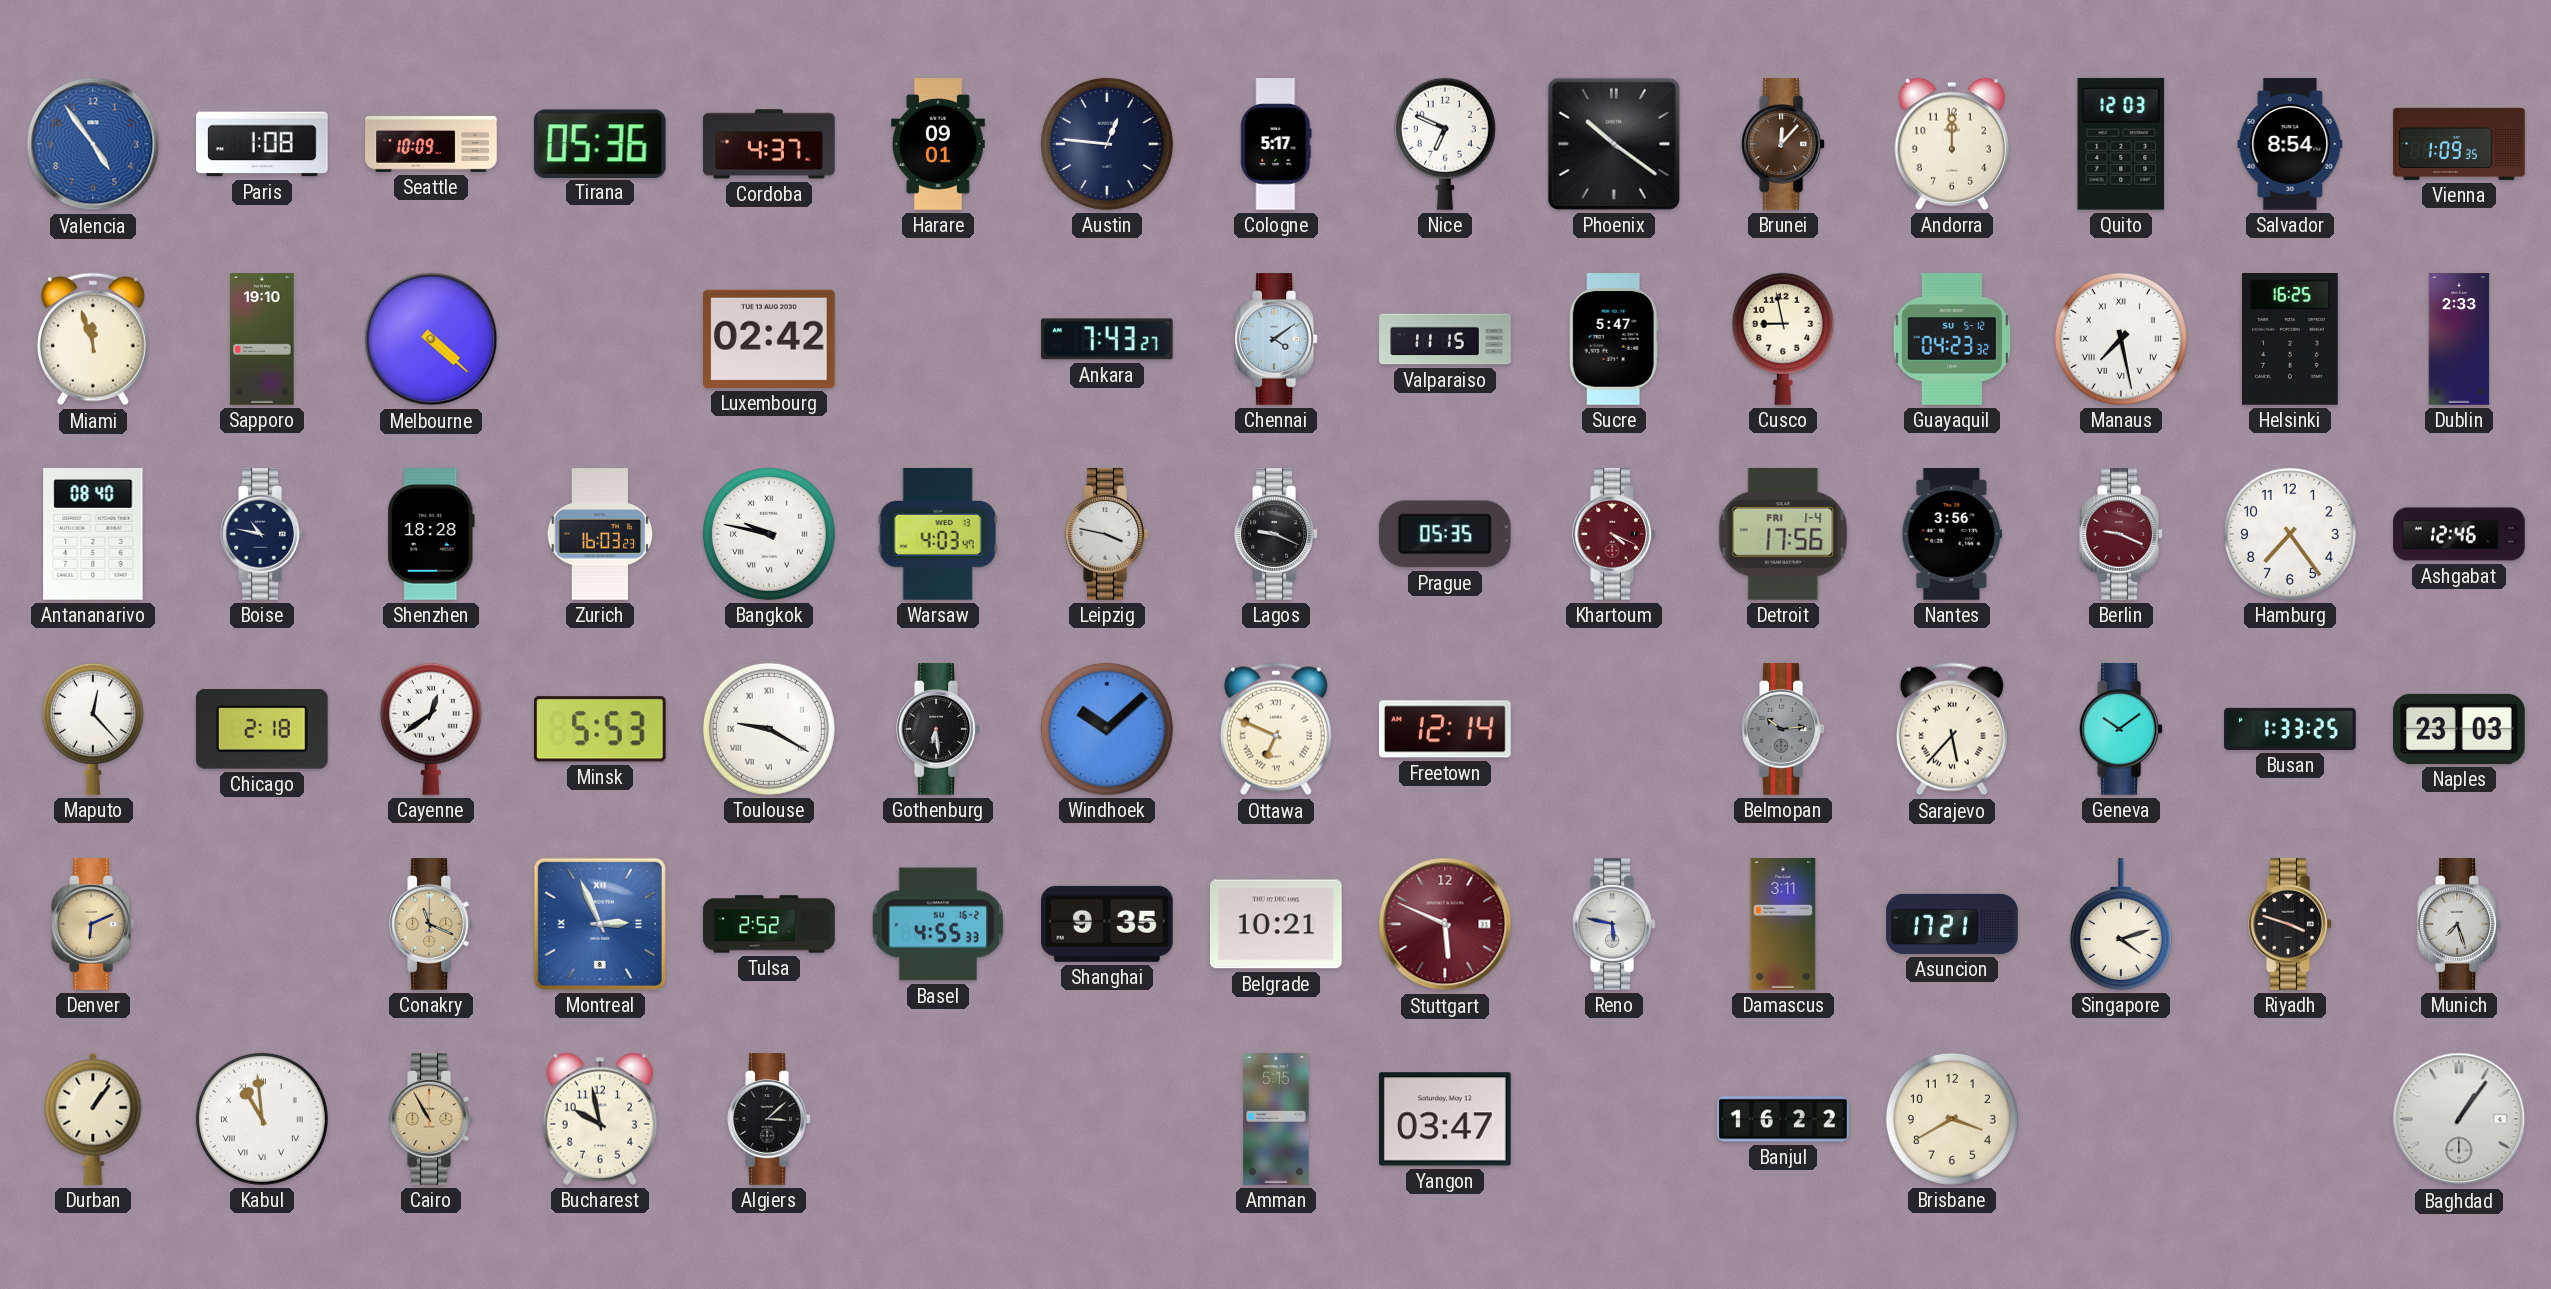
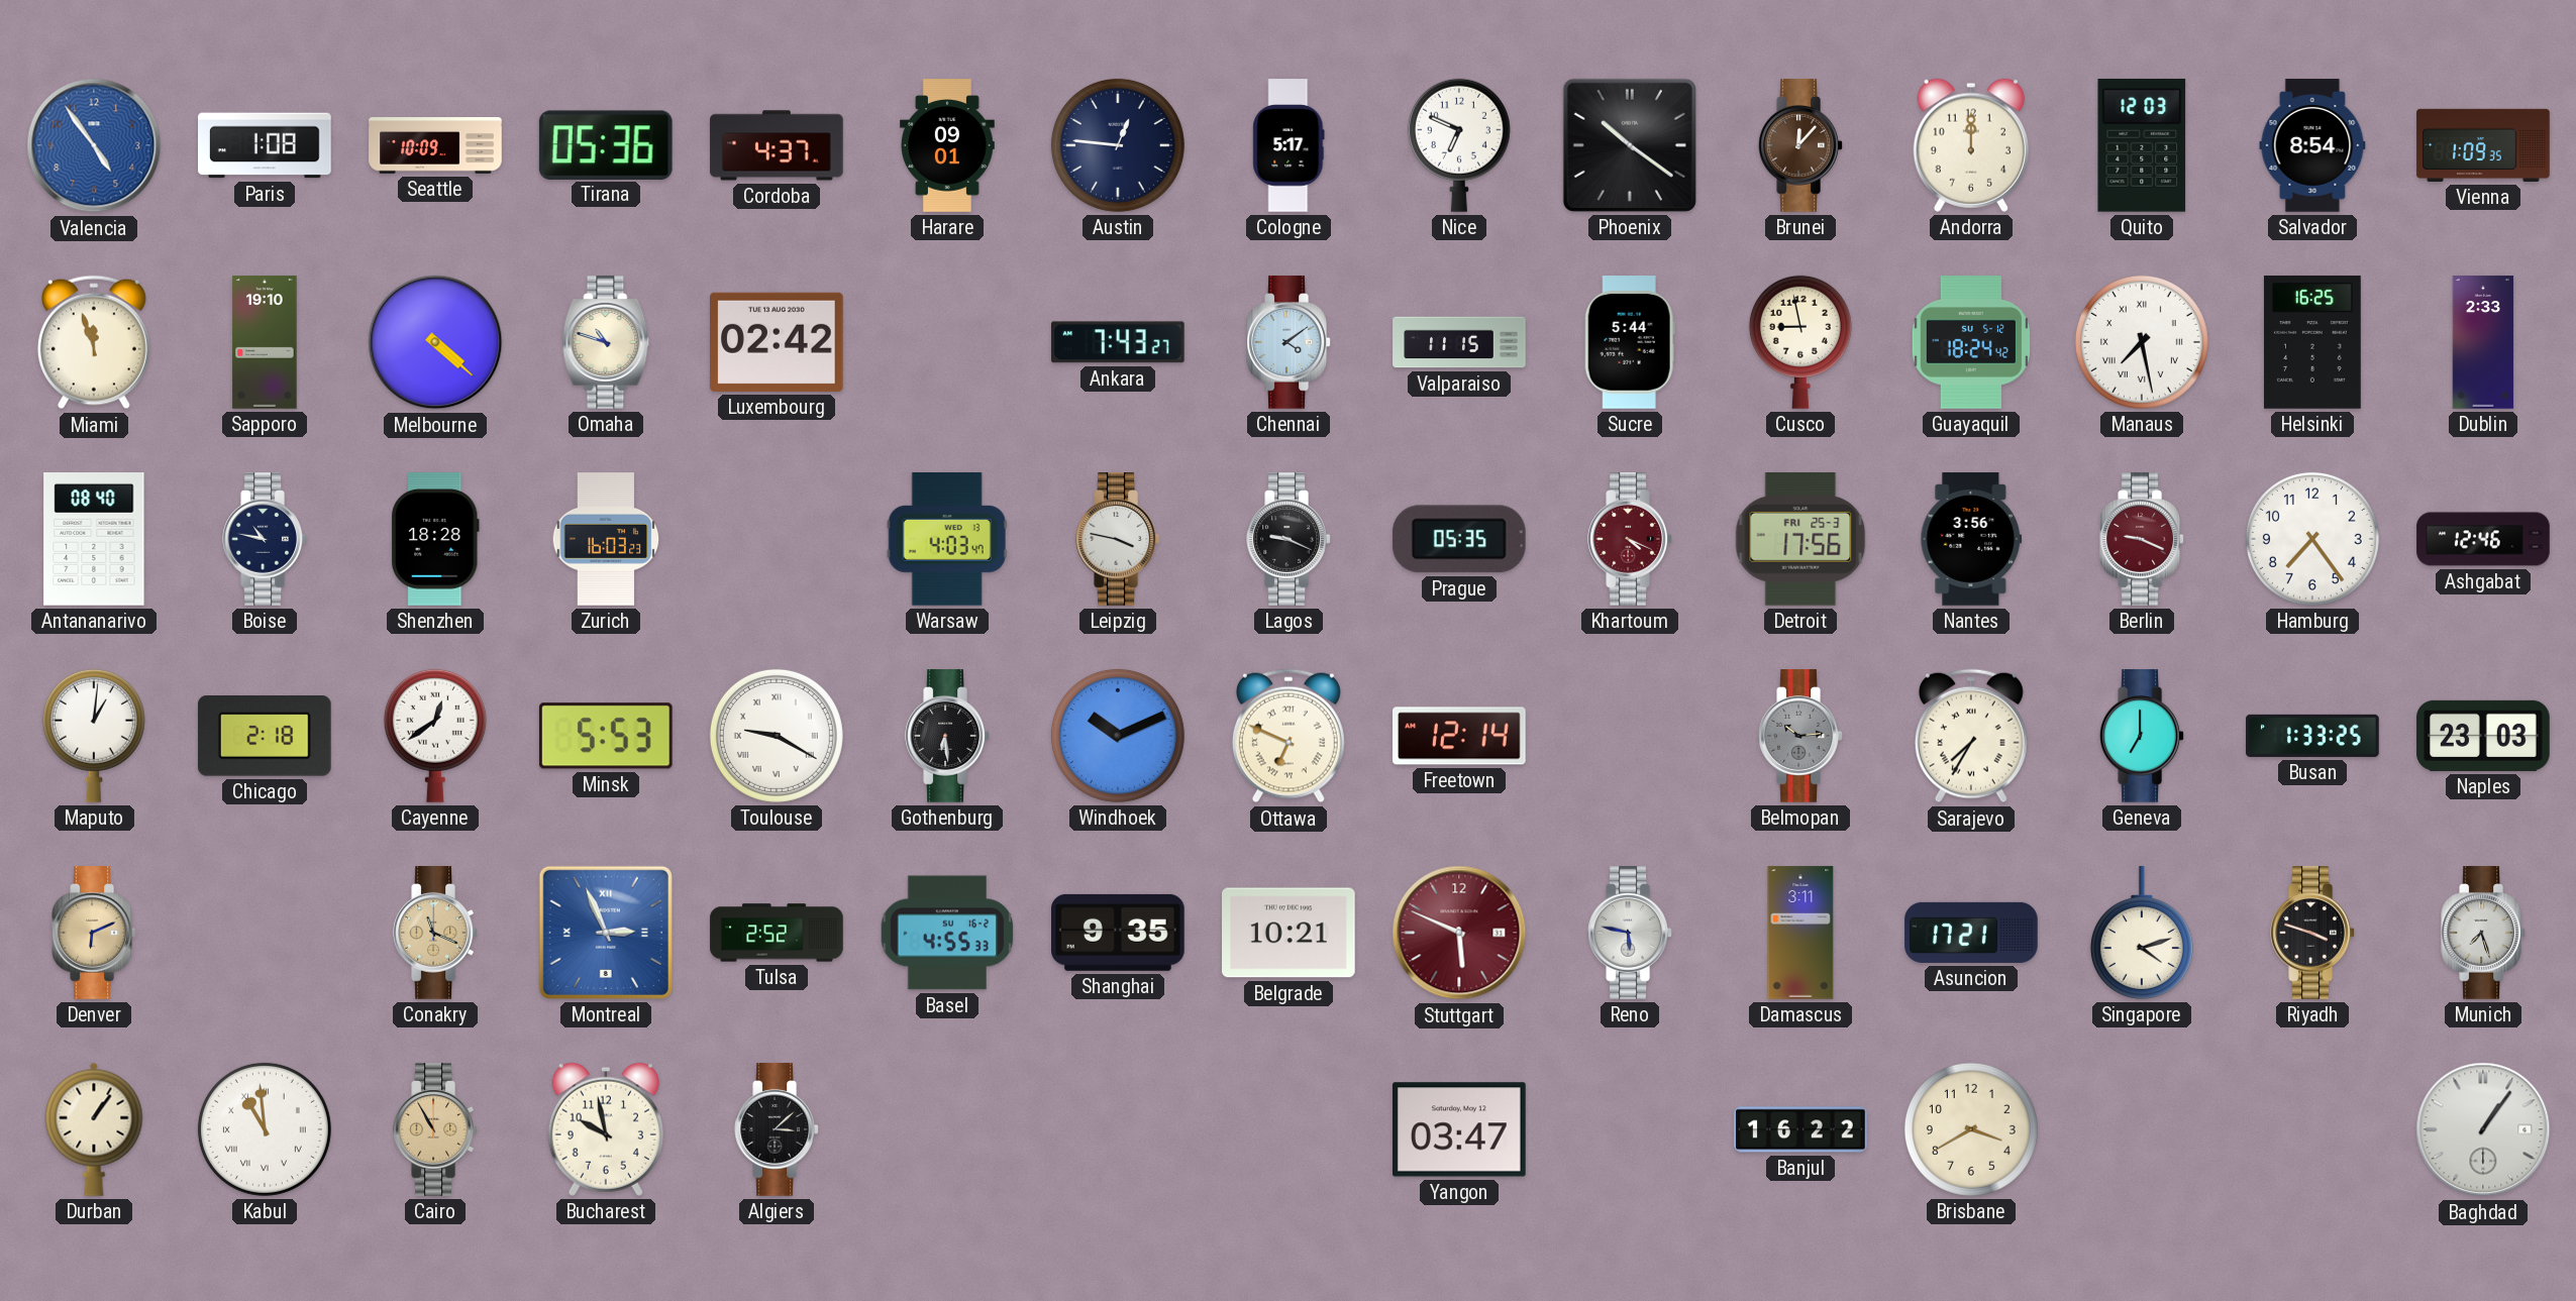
Omaha: none -> 10:48
Sucre: 5:47 -> 5:44
Guayaquil: 04:23 -> 18:24
Bangkok: 9:47 -> none
Detroit date: FRI 1-4 -> FRI 25-3
Maputo: 12:23 -> 1:01
Windhoek: 10:08 -> 10:11
Sarajevo: 5:37 -> 7:35
Geneva: 10:09 -> 7:00
Amman: 5:15 -> none
